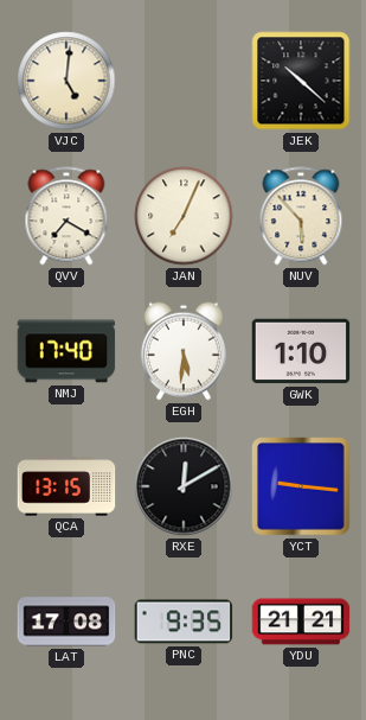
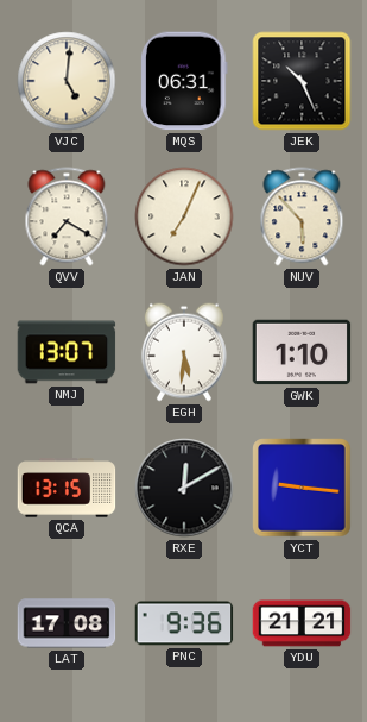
MQS: none -> 06:31
JEK: 10:22 -> 10:26
NMJ: 17:40 -> 13:07
PNC: 9:35 -> 9:36
